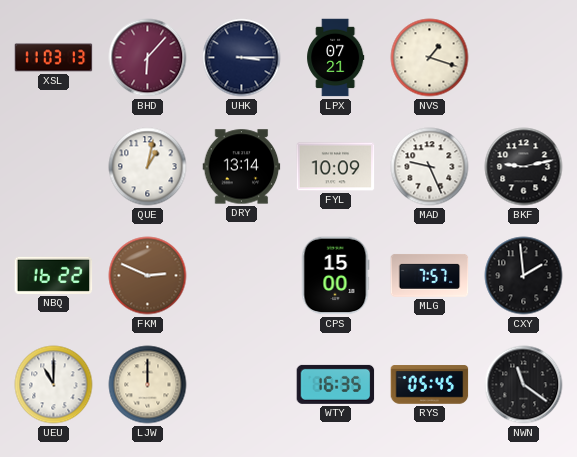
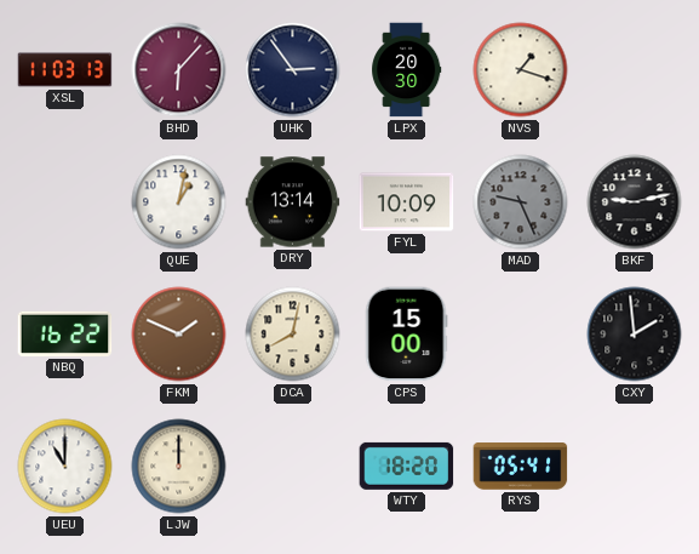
UHK: 3:15 -> 2:54
LPX: 07:21 -> 20:30
MAD dial: white -> grey
FKM: 2:49 -> 1:49
DCA: none -> 8:02
MLG: 7:57 -> none
WTY: 16:35 -> 18:20
RYS: 05:45 -> 05:41
NWN: 11:21 -> none
